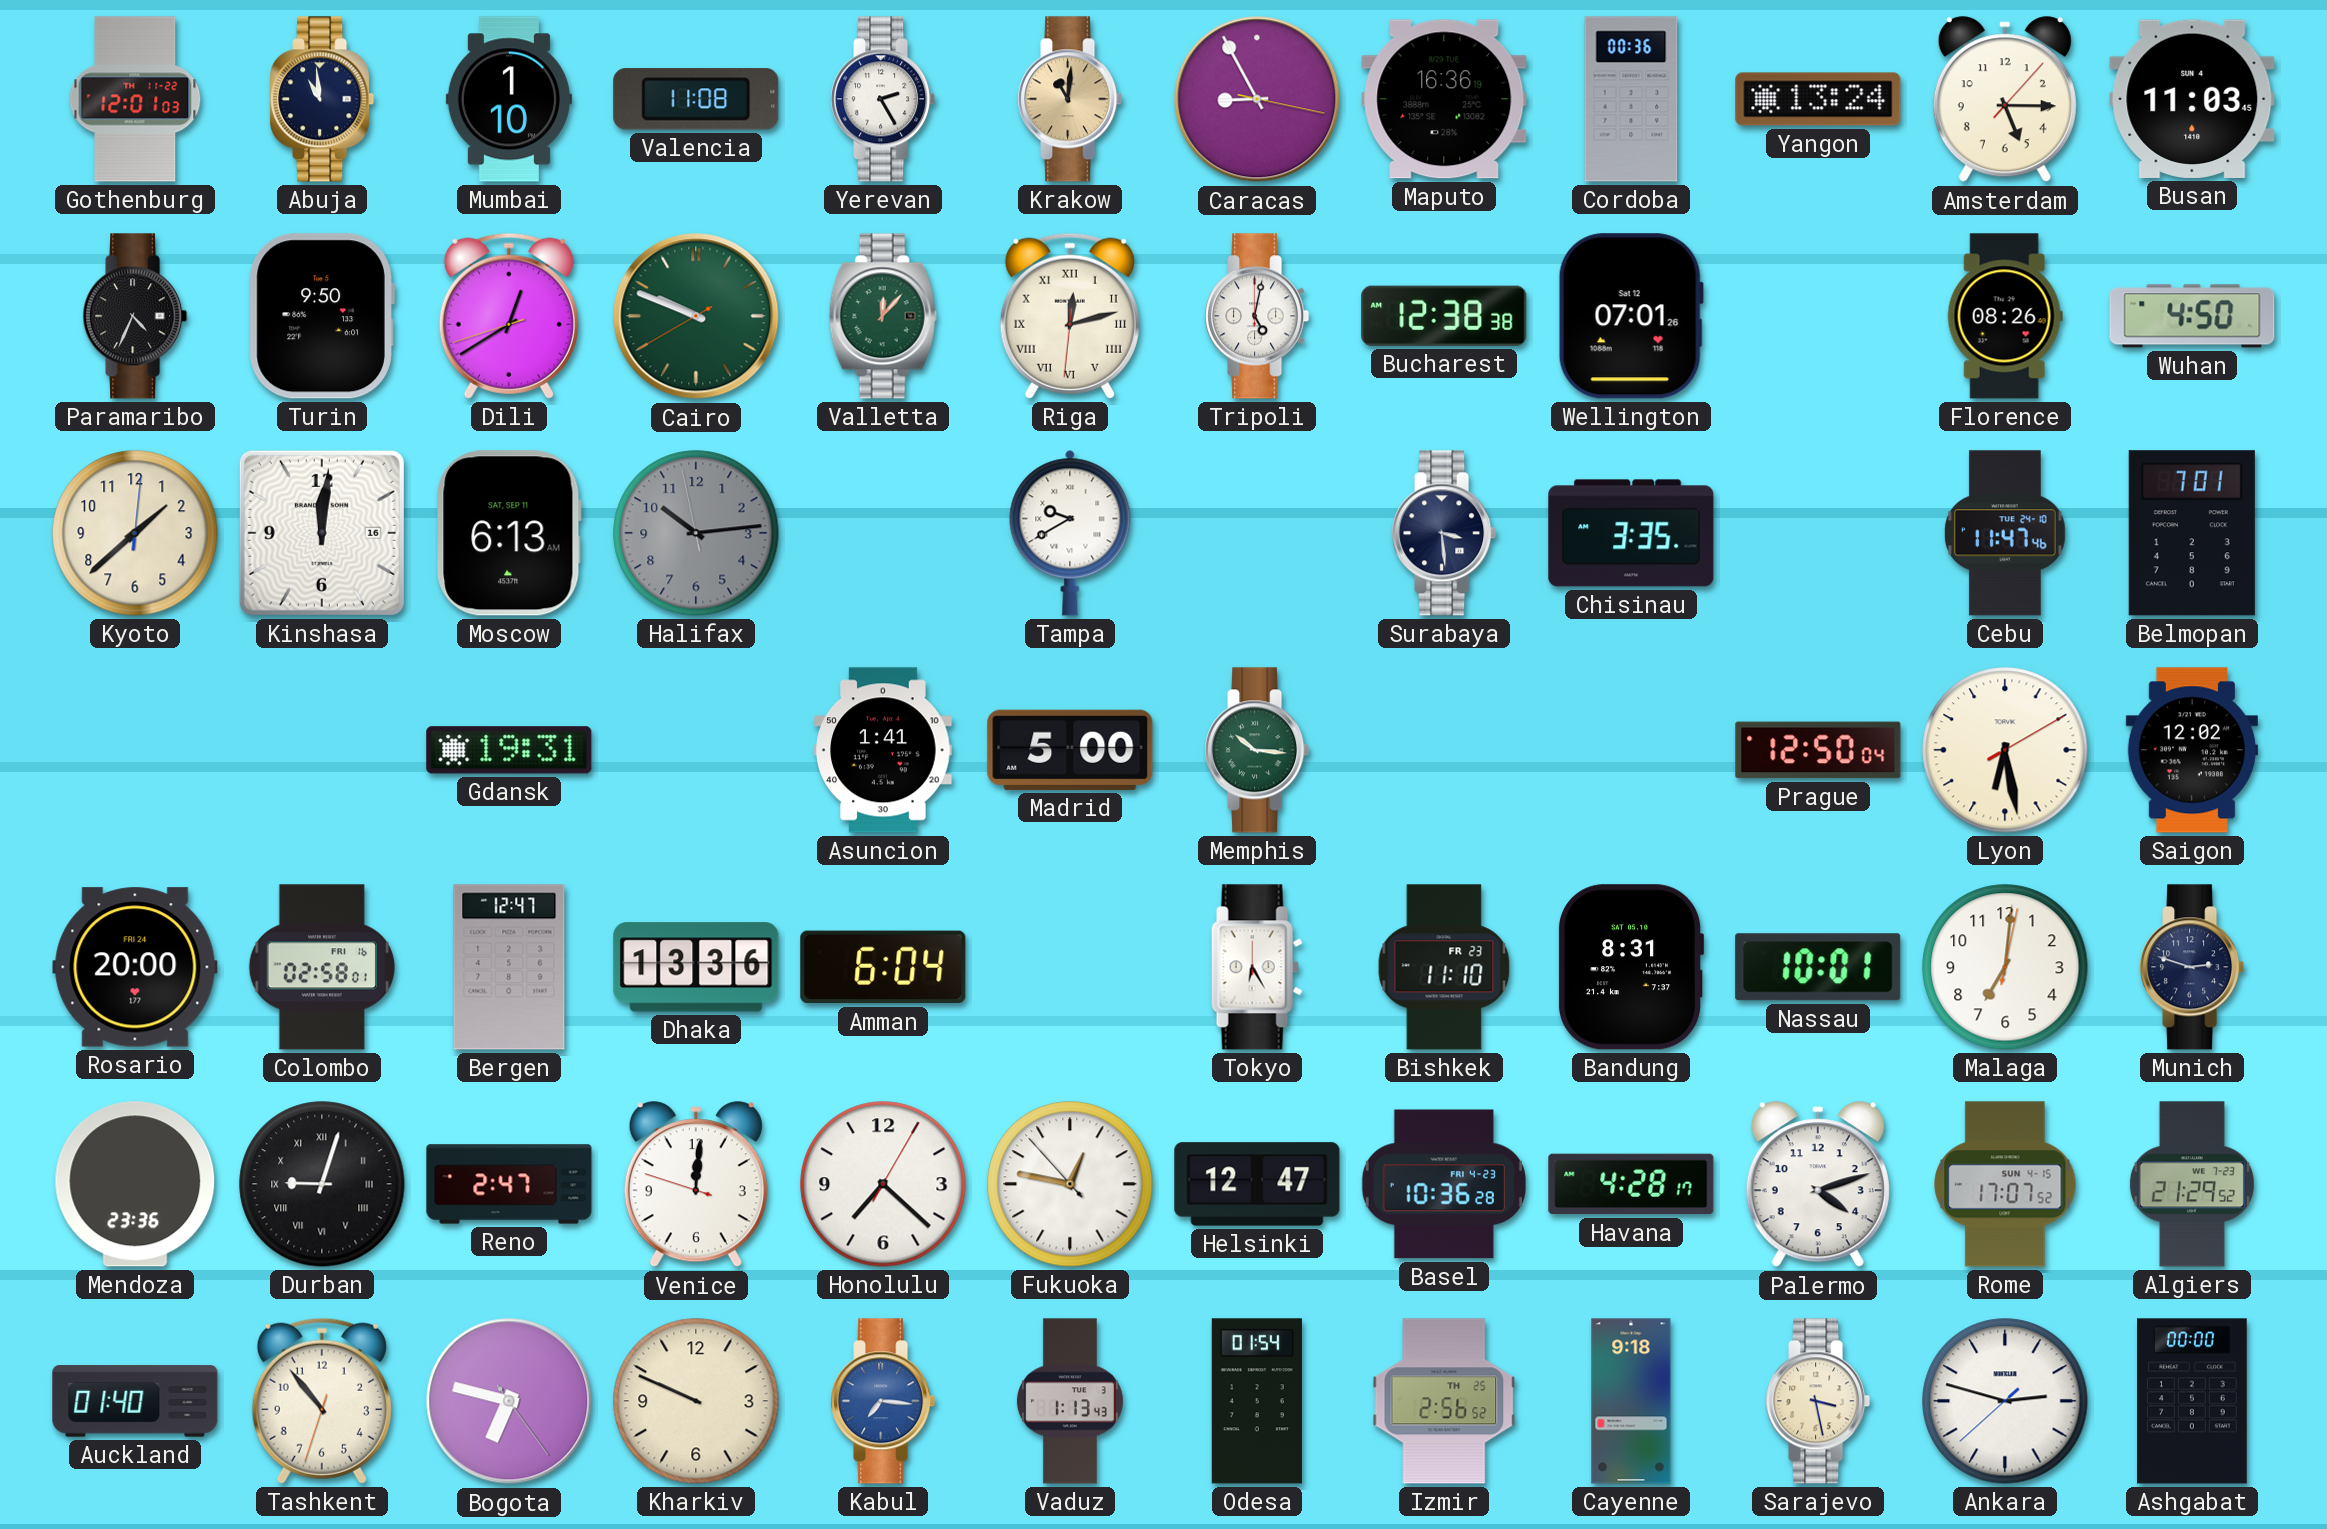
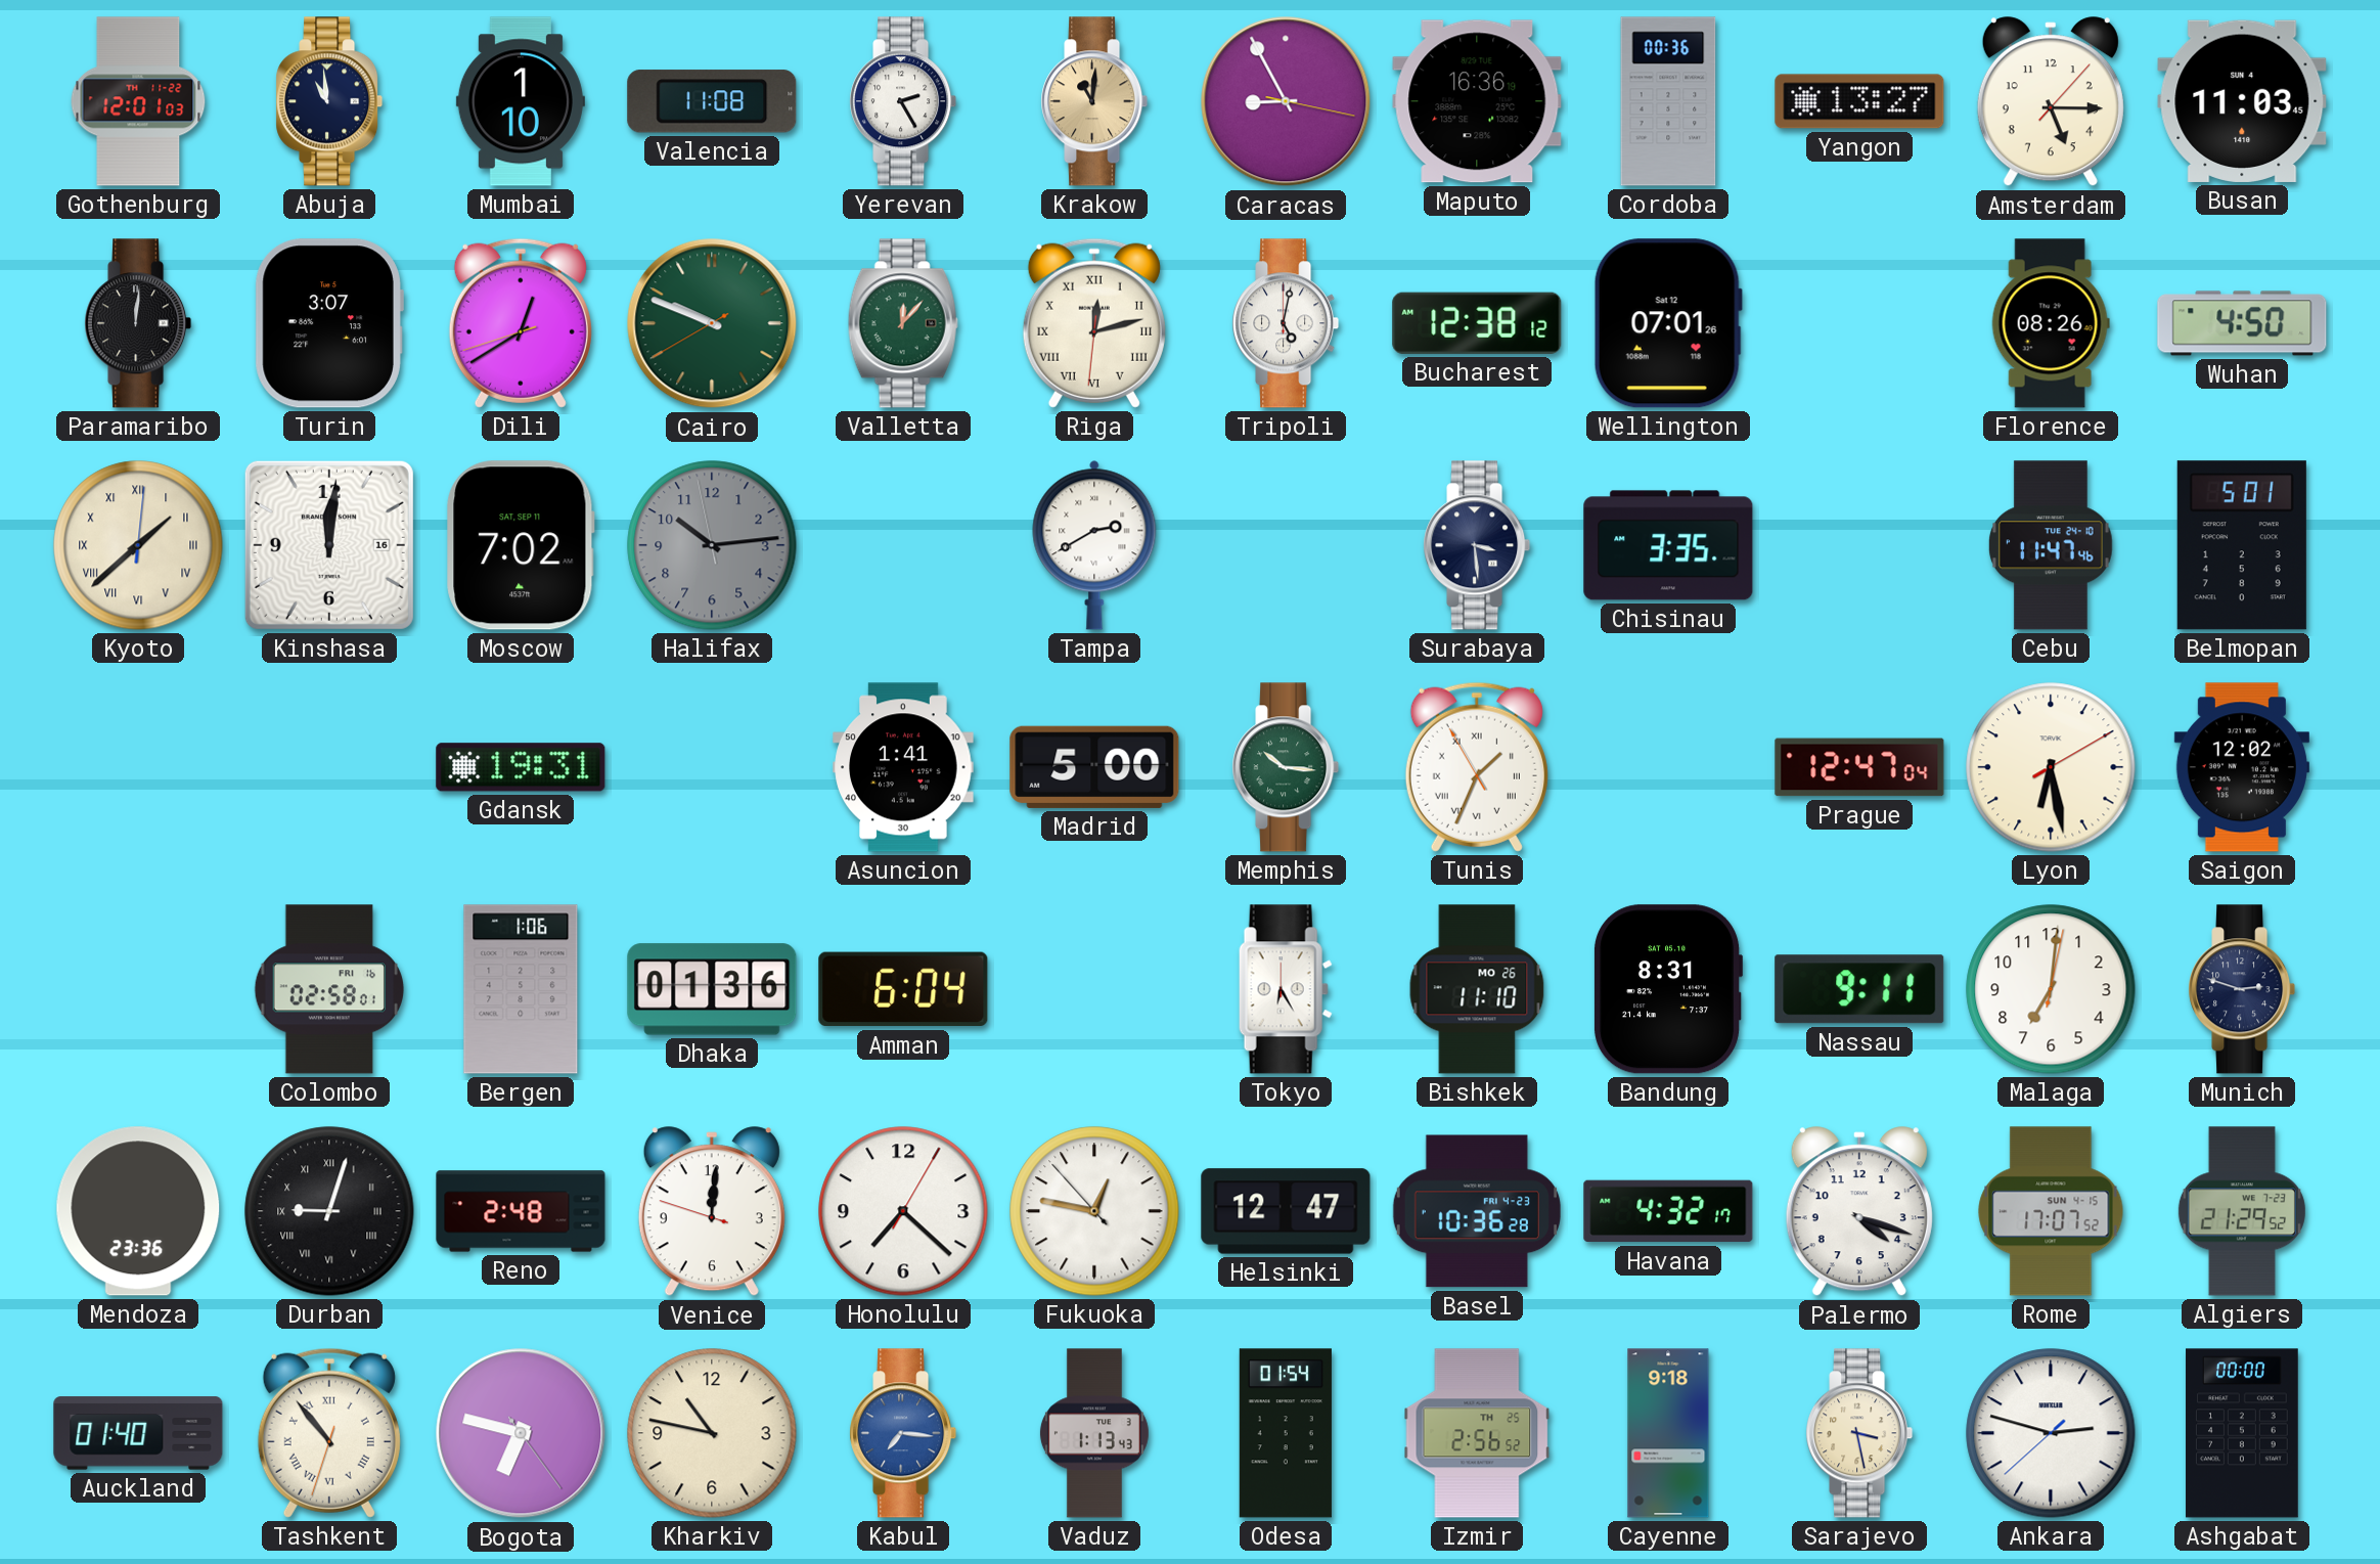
Yangon: 13:24 -> 13:27
Paramaribo: 4:34 -> 12:01
Turin: 9:50 -> 3:07
Bucharest: 12:38:38 -> 12:38:12
Kyoto numerals: Arabic -> Roman
Moscow: 6:13 -> 7:02
Tampa: 9:40 -> 2:40
Belmopan: 7:01 -> 5:01
Tunis: none -> 1:33
Prague: 12:50 -> 12:47
Rosario: 20:00 -> none
Bergen: 12:47 -> 1:06
Dhaka: 13:36 -> 01:36
Bishkek date: FR 23 -> MO 26
Nassau: 10:01 -> 9:11
Reno: 2:47 -> 2:48
Havana: 4:28 -> 4:32
Palermo: 4:12 -> 4:18
Tashkent numerals: Arabic -> Roman
Kharkiv: 9:49 -> 10:47
